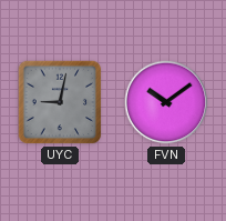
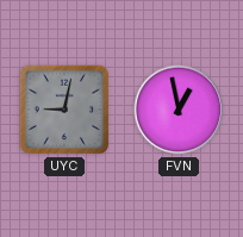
FVN: 10:09 -> 12:58
